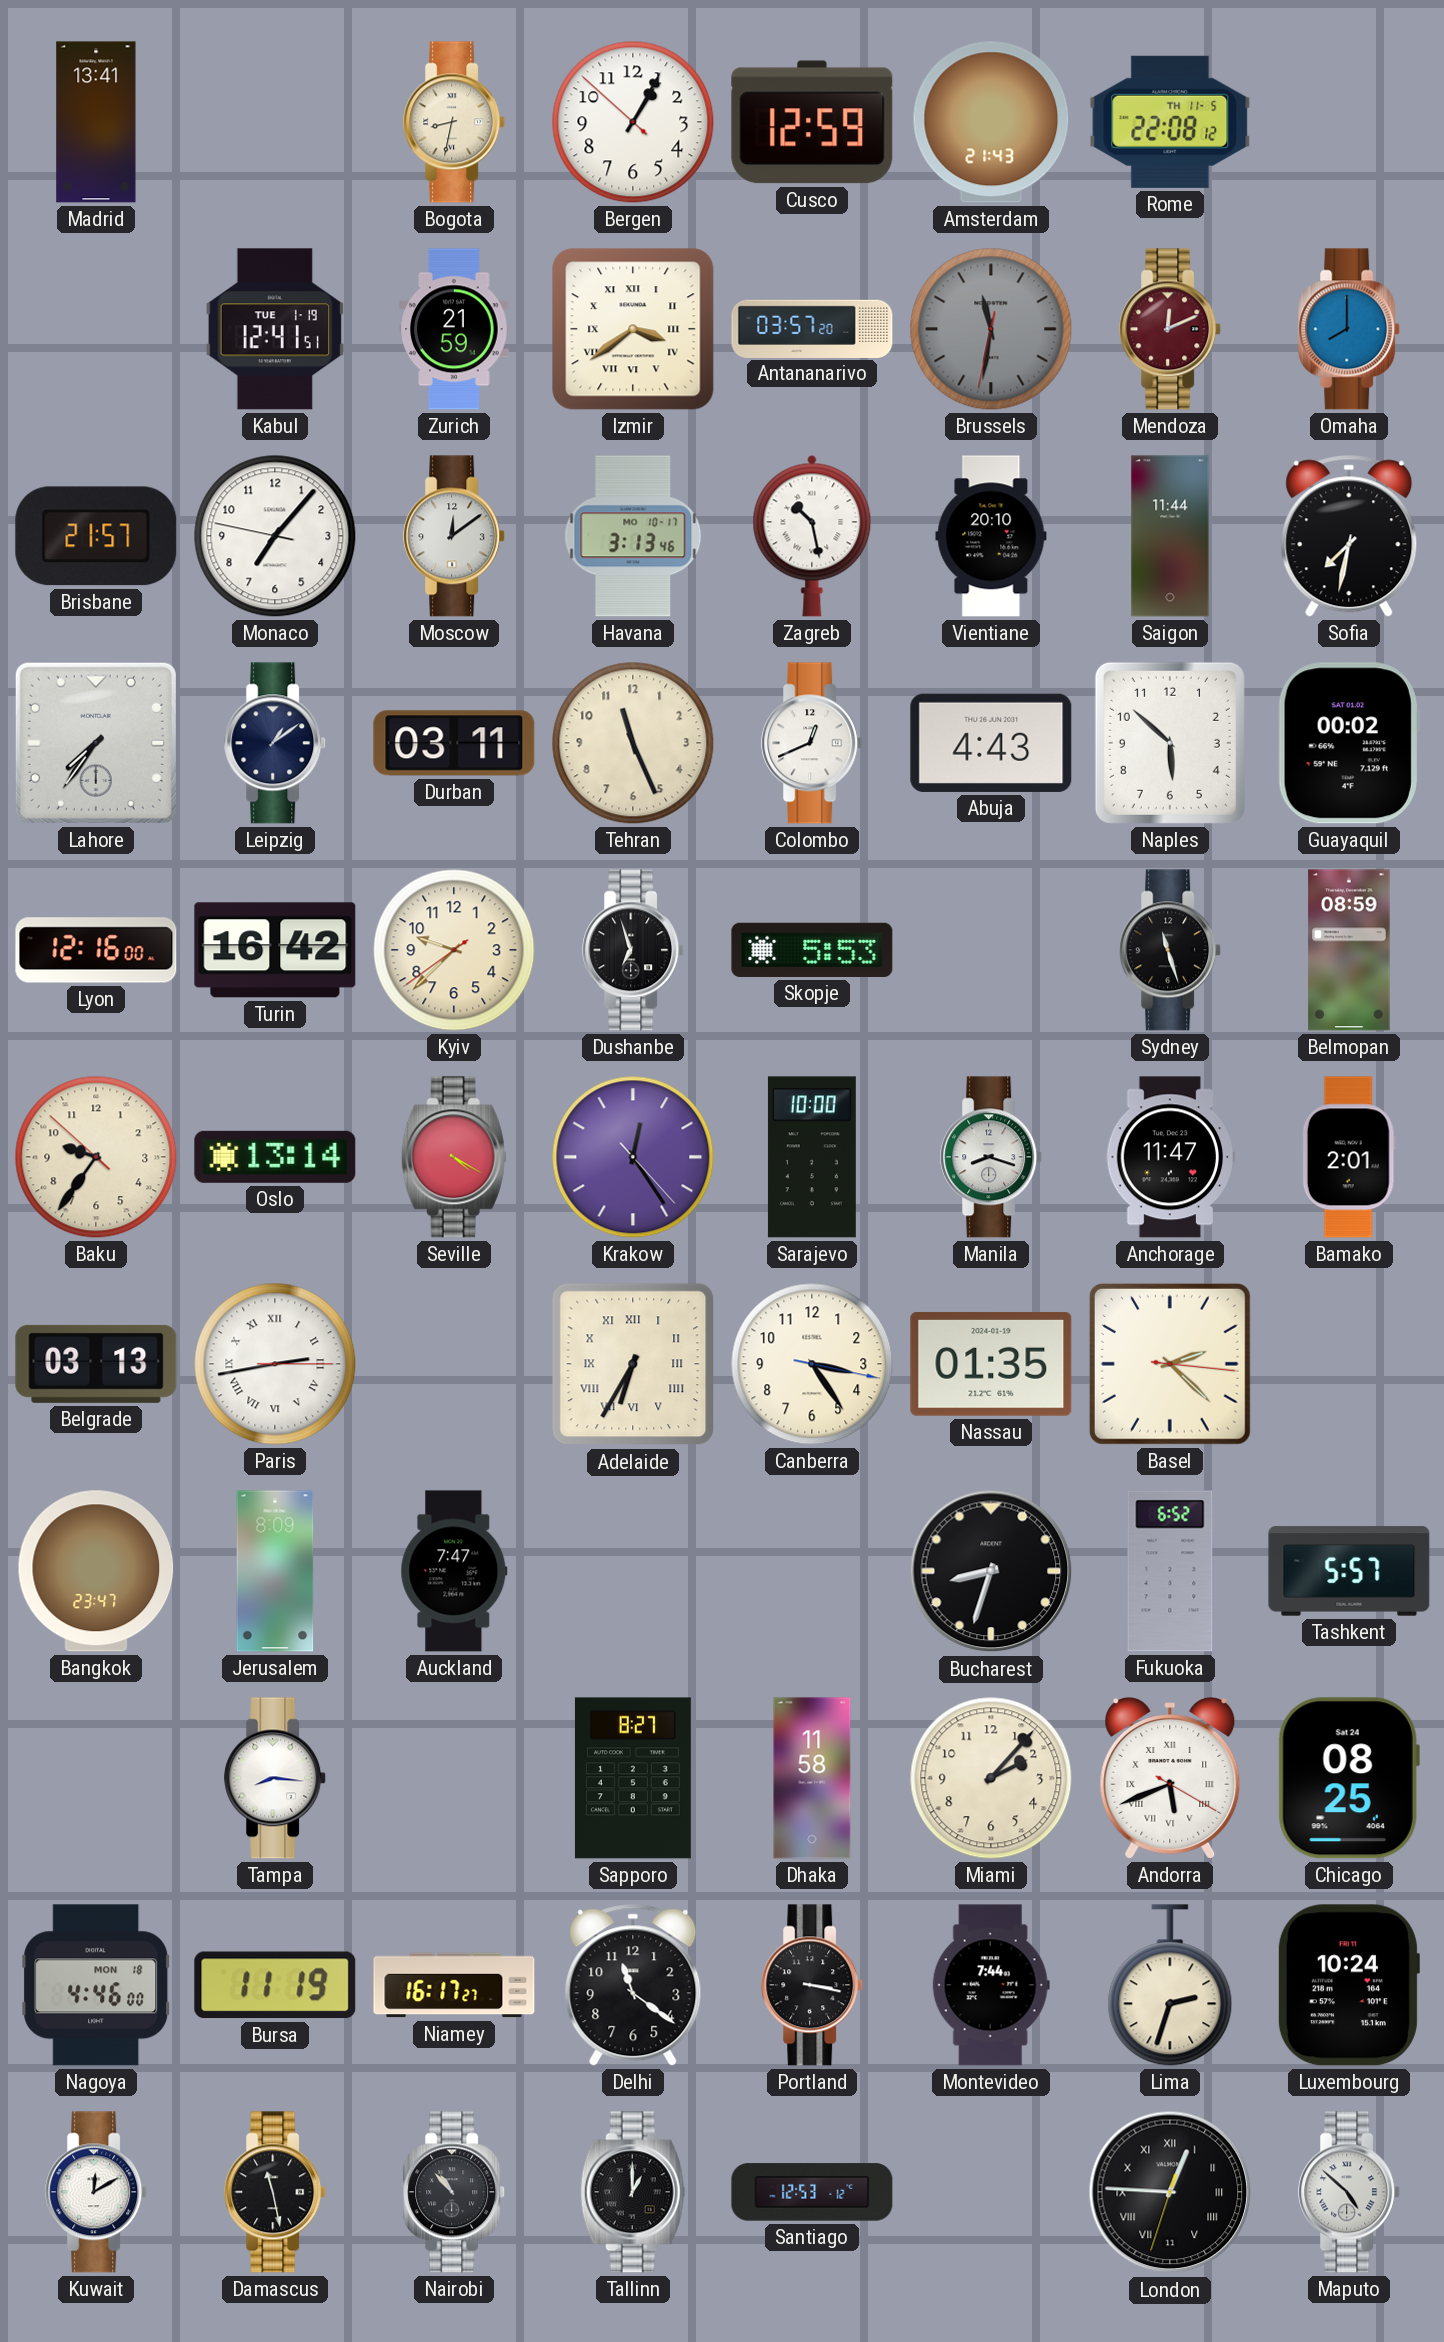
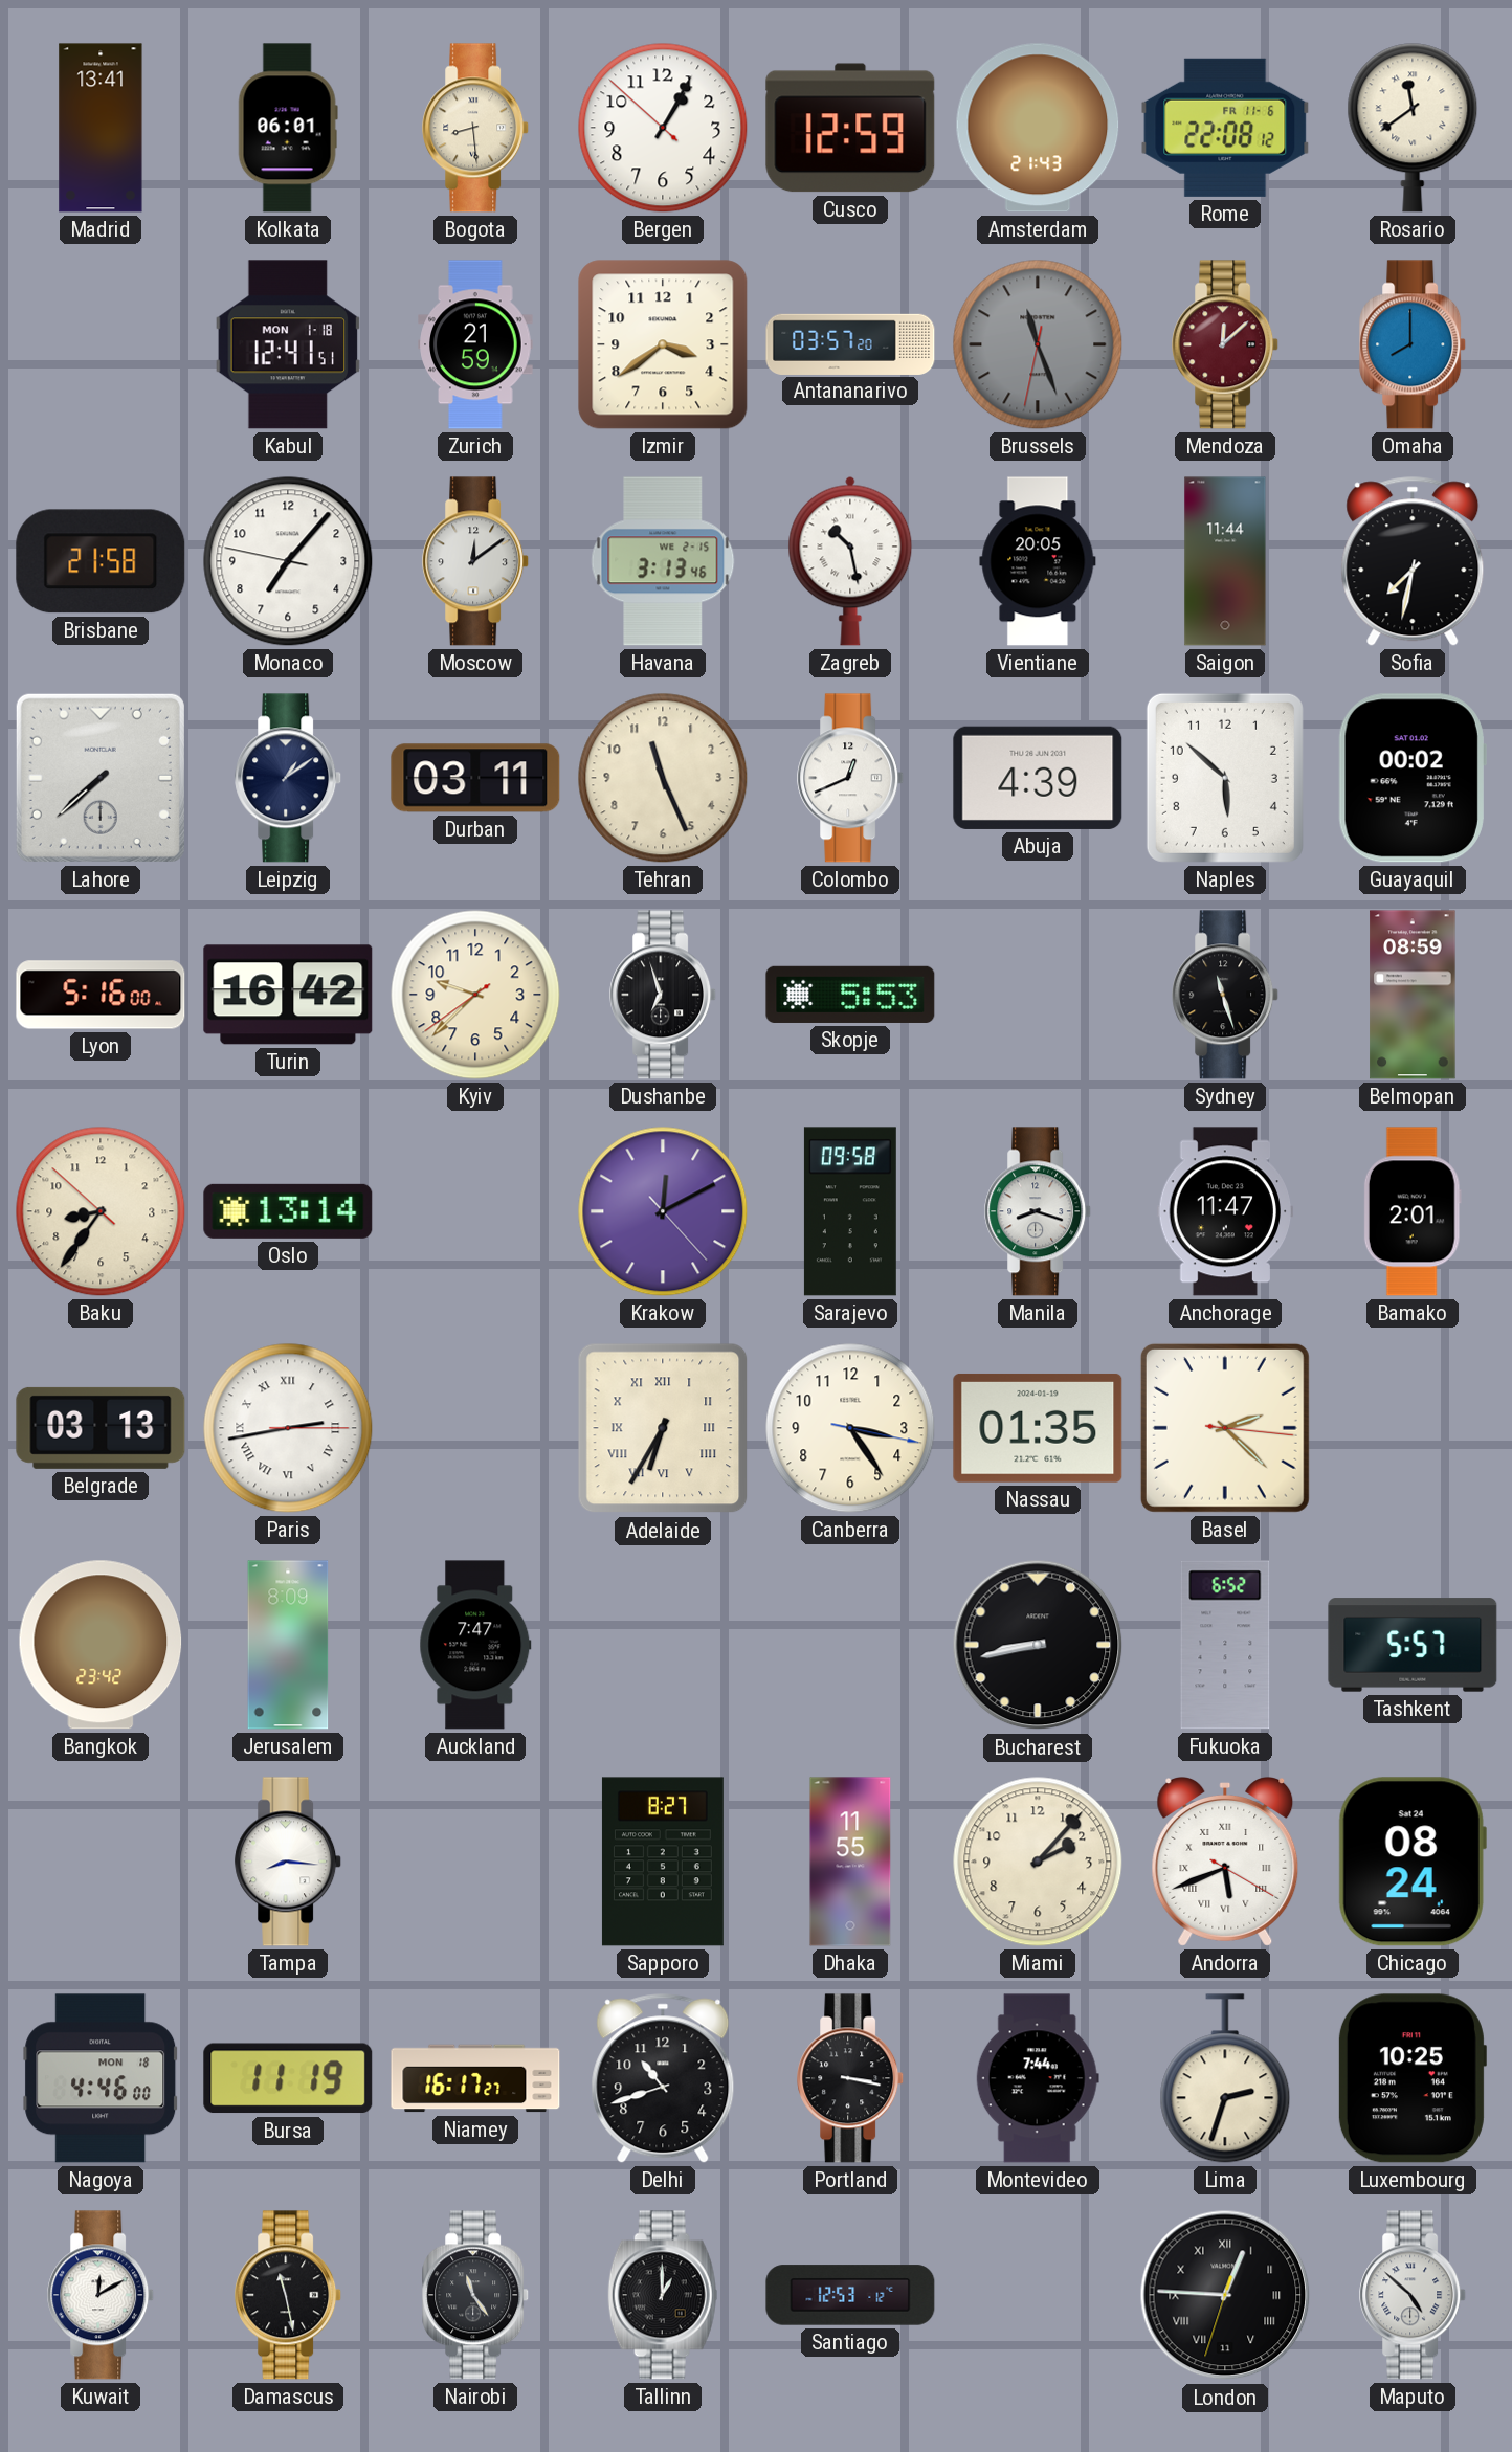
Kolkata: none -> 06:01
Bogota: 8:32 -> 8:29
Rome date: TH 11-5 -> FR 11-6
Rosario: none -> 11:39
Kabul date: TUE 1-19 -> MON 1-18
Izmir numerals: Roman -> Arabic
Brussels: 11:31 -> 11:26
Mendoza: 12:11 -> 12:08
Brisbane: 21:57 -> 21:58
Havana date: MO 10-17 -> WE 2-15
Vientiane: 20:10 -> 20:05
Lahore: 7:36 -> 7:38
Abuja: 4:43 -> 4:39
Lyon: 12:16 -> 5:16
Baku: 9:35 -> 8:35
Seville: 4:20 -> none
Krakow: 12:24 -> 12:10
Sarajevo: 10:00 -> 09:58
Bangkok: 23:47 -> 23:42
Bucharest: 8:33 -> 8:43
Dhaka: 11:58 -> 11:55
Chicago: 08:25 -> 08:24
Delhi: 11:21 -> 10:42
Luxembourg: 10:24 -> 10:25
Nairobi: 10:53 -> 11:24
